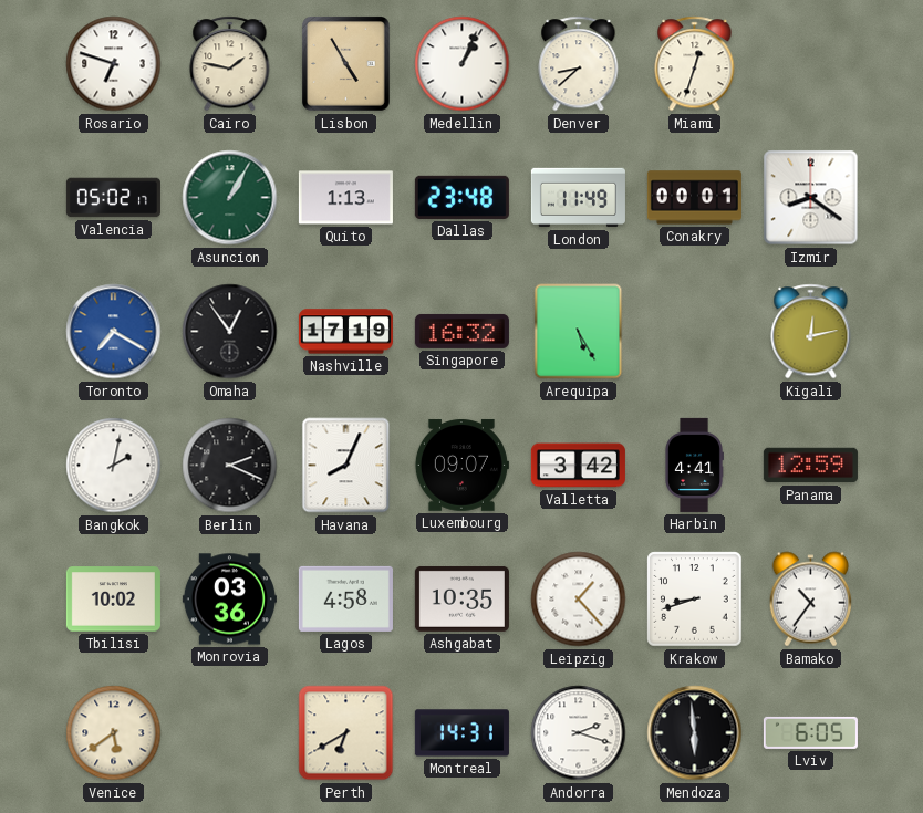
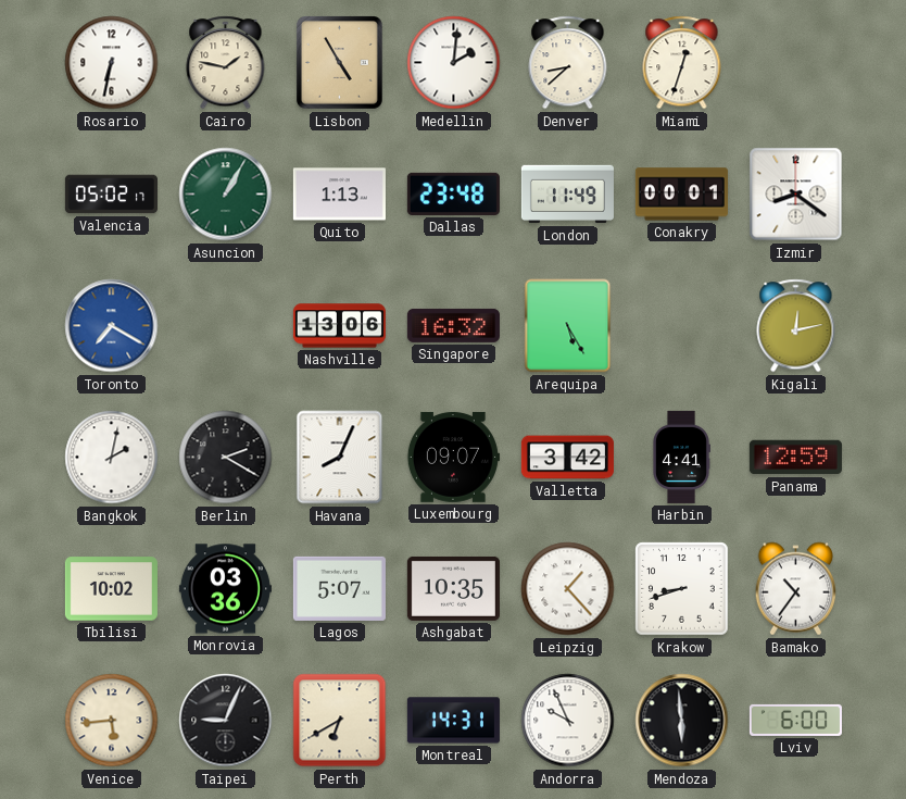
Rosario: 6:48 -> 6:32
Medellin: 1:04 -> 2:01
Omaha: 12:54 -> none
Nashville: 17:19 -> 13:06
Berlin: 2:19 -> 2:20
Lagos: 4:58 -> 5:07
Venice: 5:39 -> 5:44
Taipei: none -> 9:04
Andorra: 2:18 -> 9:56
Lviv: 6:05 -> 6:00
